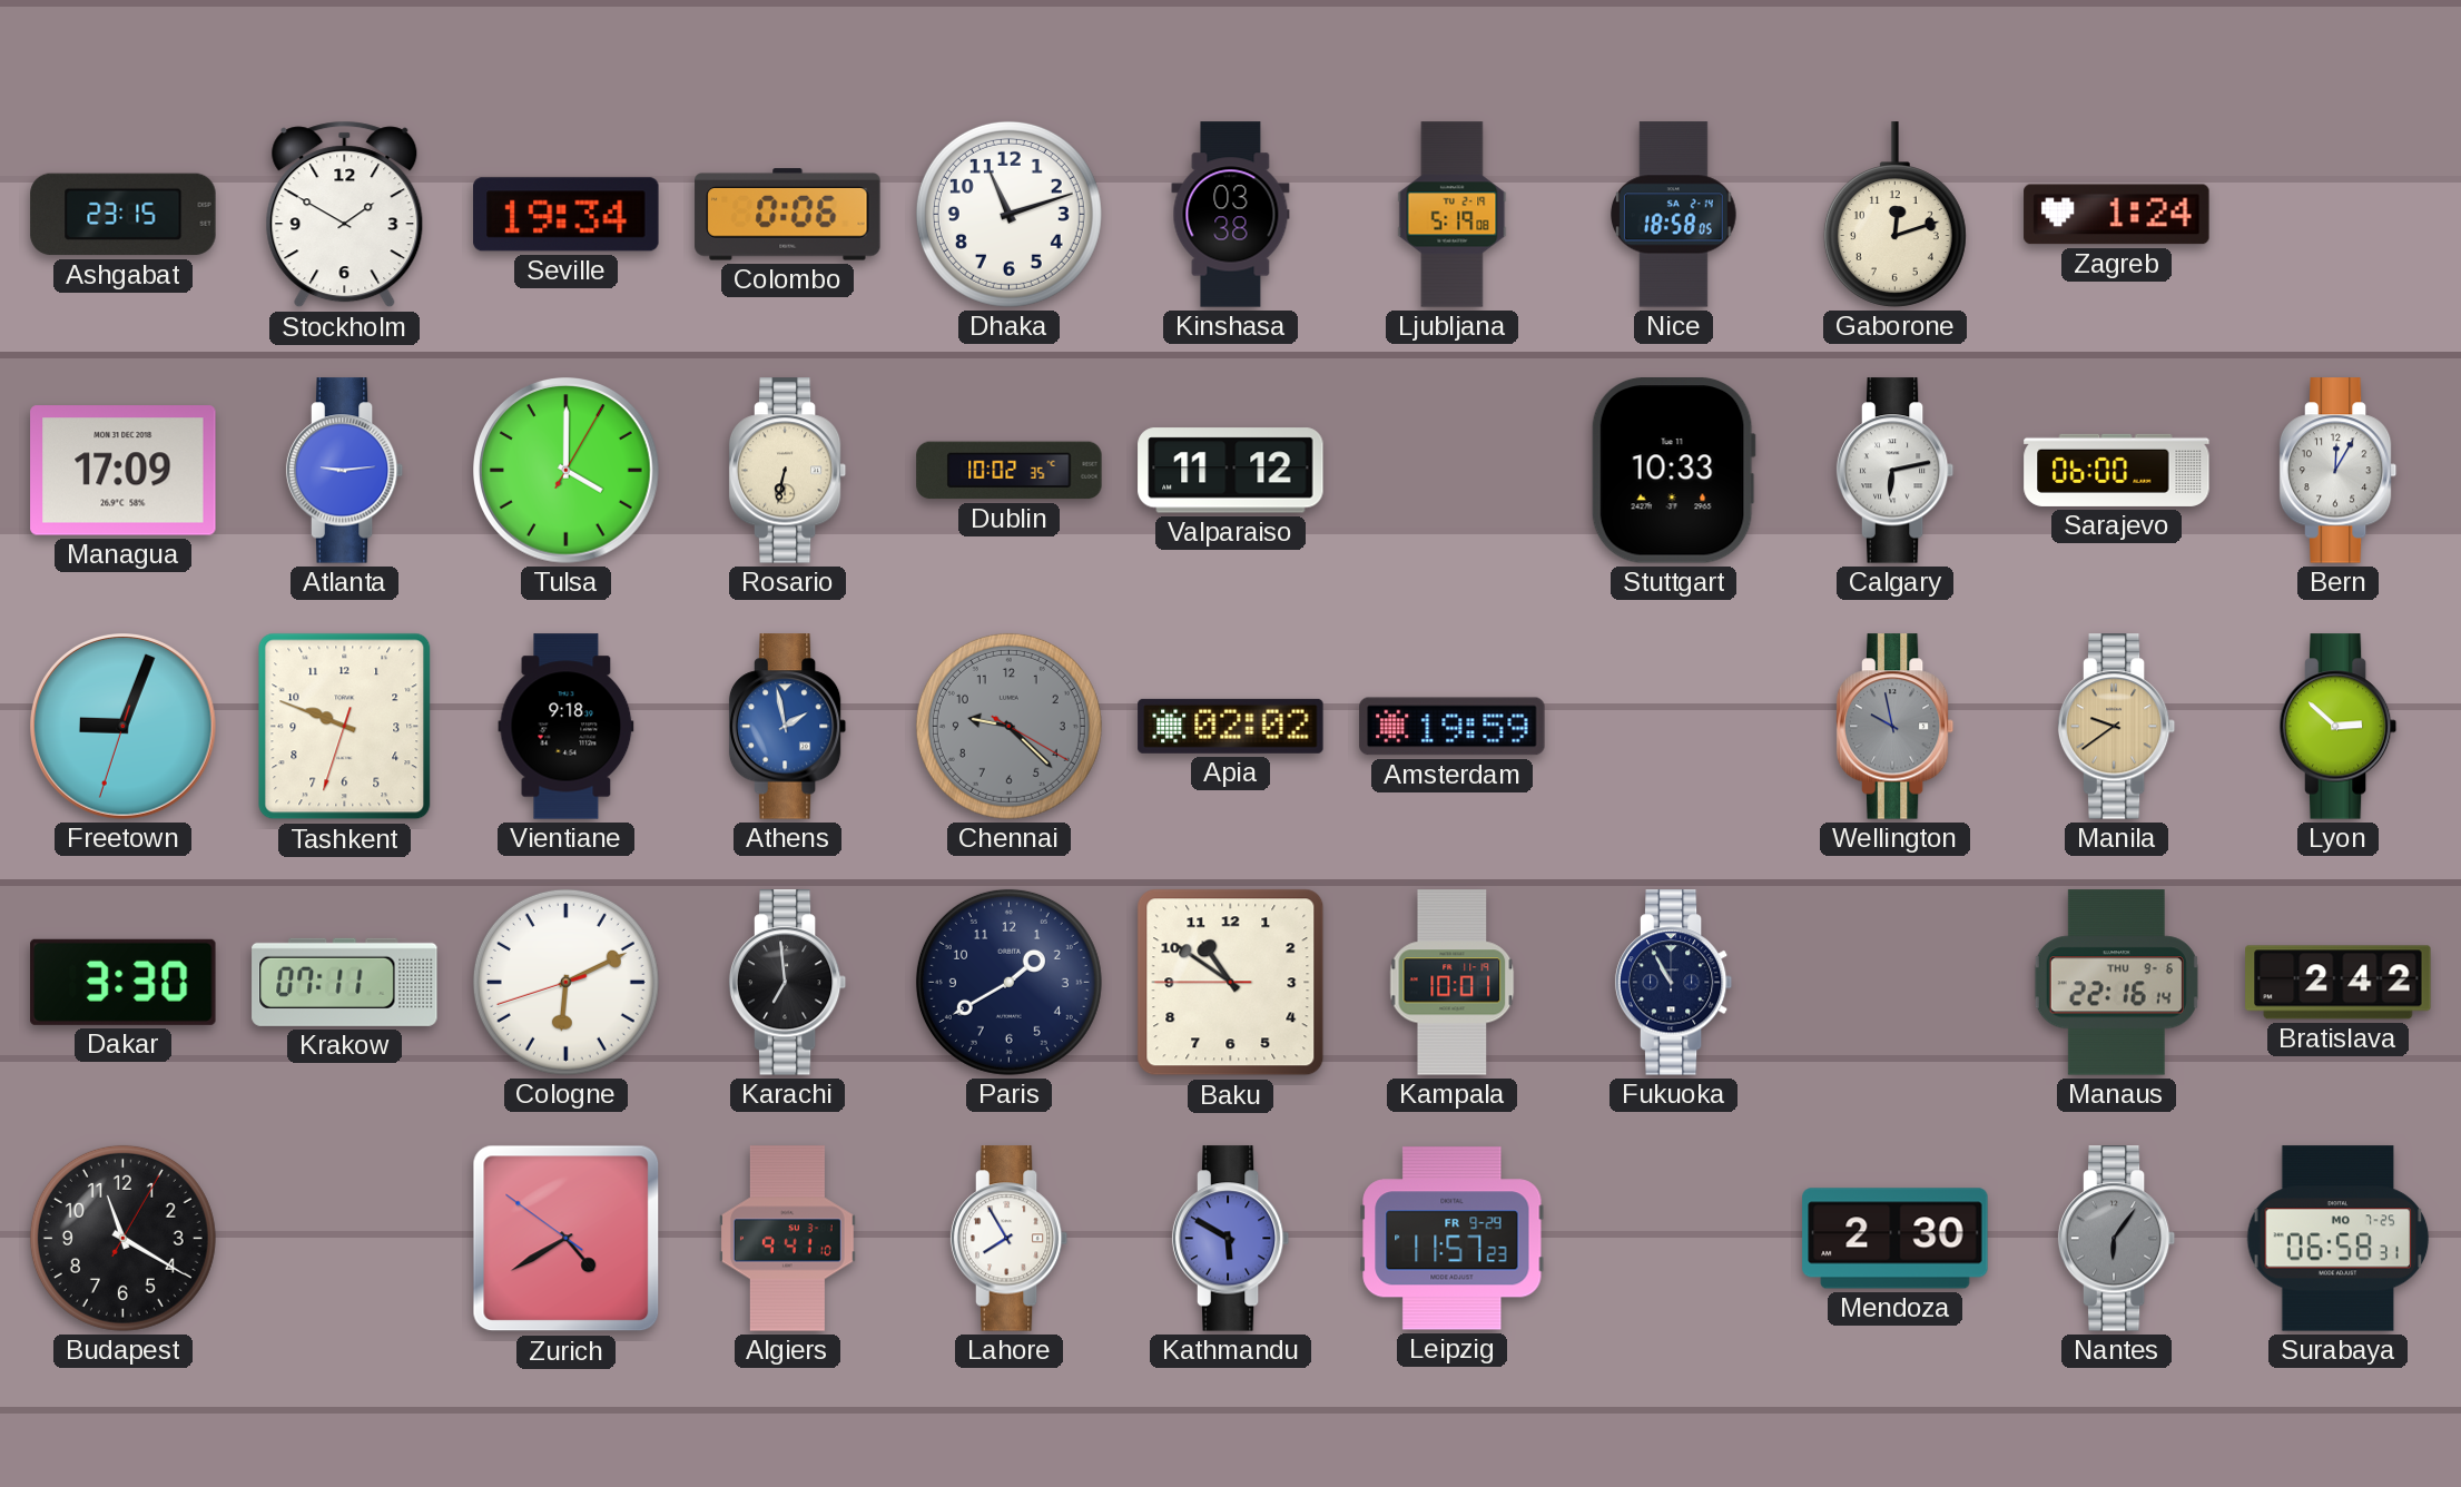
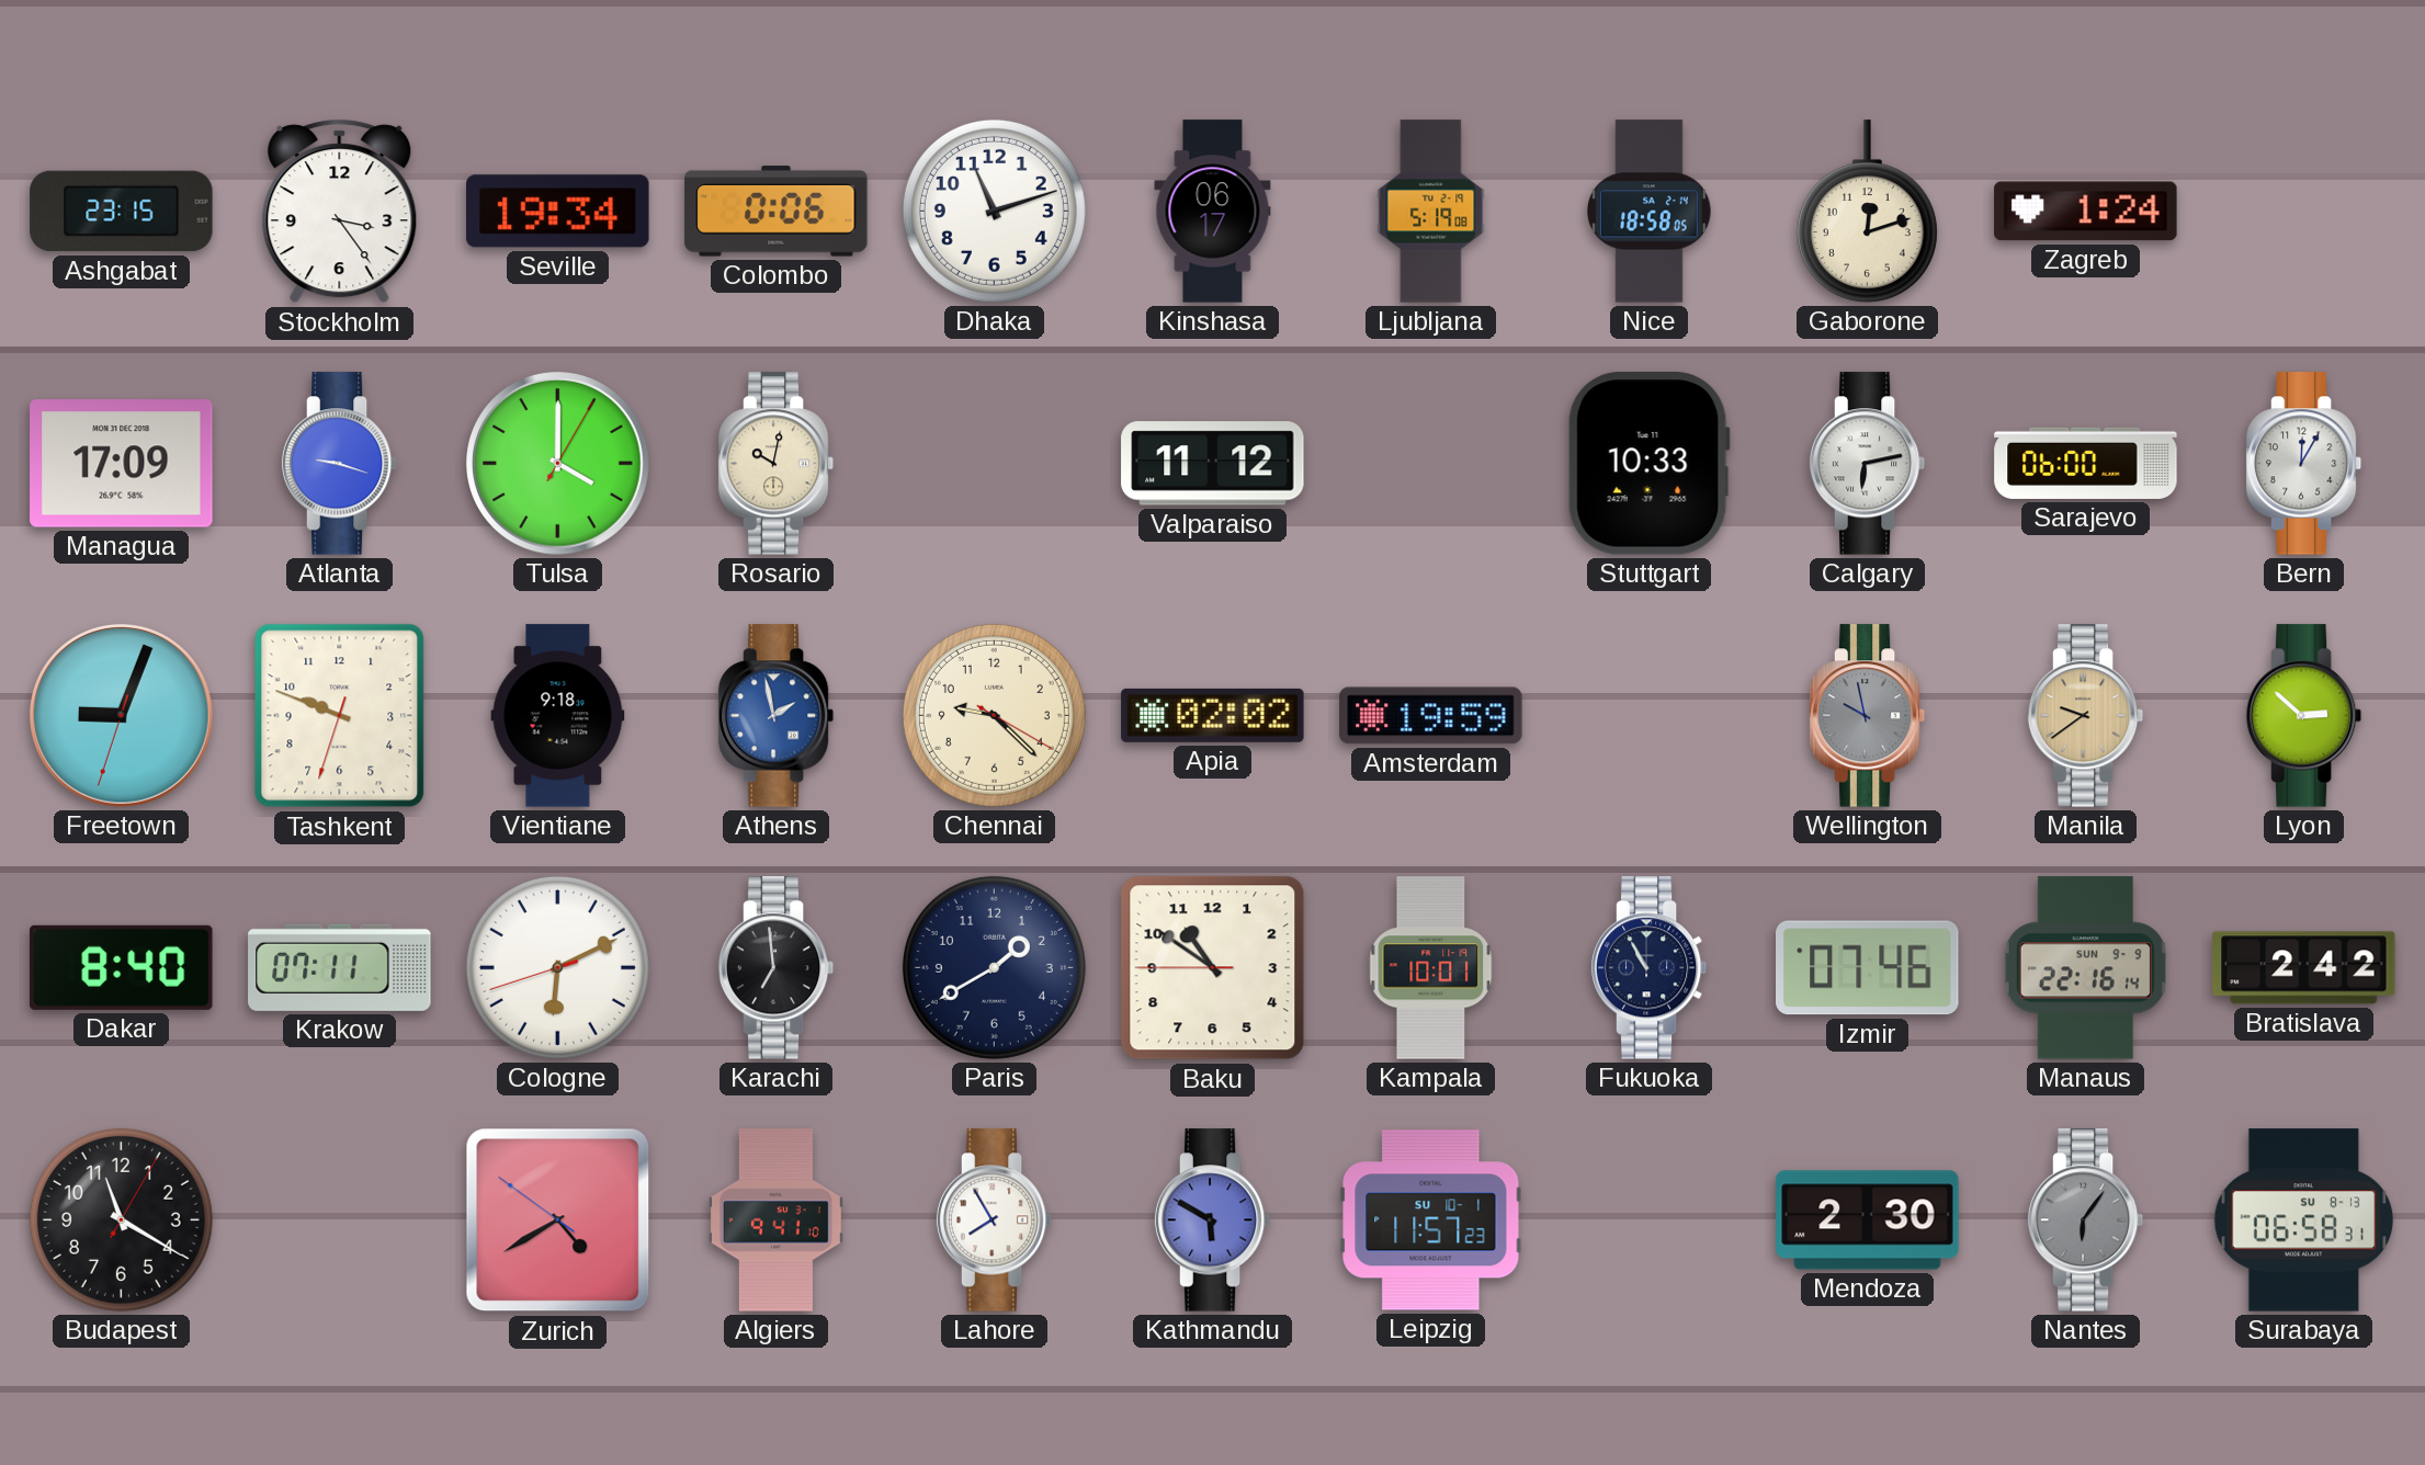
Stockholm: 1:50 -> 3:24
Kinshasa: 03:38 -> 06:17
Atlanta: 9:14 -> 9:18
Rosario: 6:32 -> 10:02
Dublin: 10:02 -> none
Chennai dial: grey -> cream
Dakar: 3:30 -> 8:40
Izmir: none -> 07:46
Manaus date: THU 9-6 -> SUN 9-9
Leipzig date: FR 9-29 -> SU 10-1
Surabaya date: MO 7-25 -> SU 8-13
